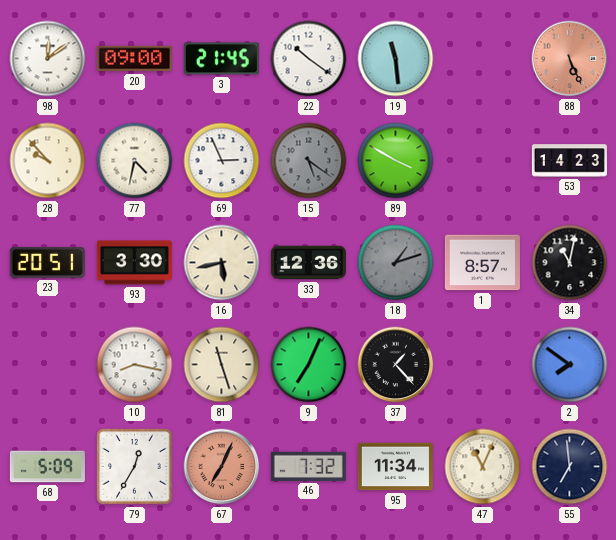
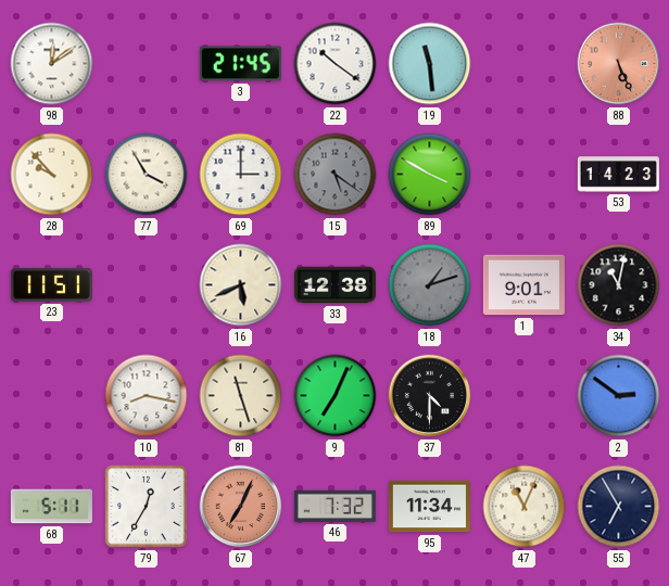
20: 09:00 -> none
77: 4:32 -> 3:55
69: 2:56 -> 3:00
23: 20:51 -> 11:51
93: 3:30 -> none
16: 5:43 -> 5:41
33: 12:36 -> 12:38
1: 8:57 -> 9:01
37: 1:23 -> 4:30
2: 7:51 -> 2:51
68: 5:09 -> 5:11
55: 6:59 -> 6:55
